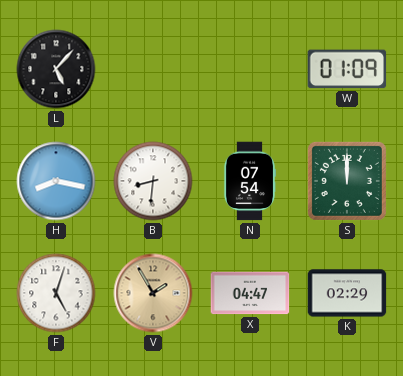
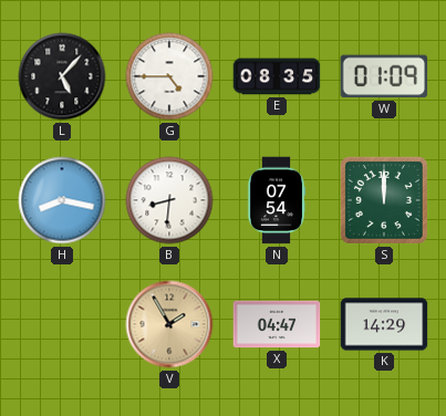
G: none -> 4:45
E: none -> 08:35
F: 5:03 -> none
K: 02:29 -> 14:29
